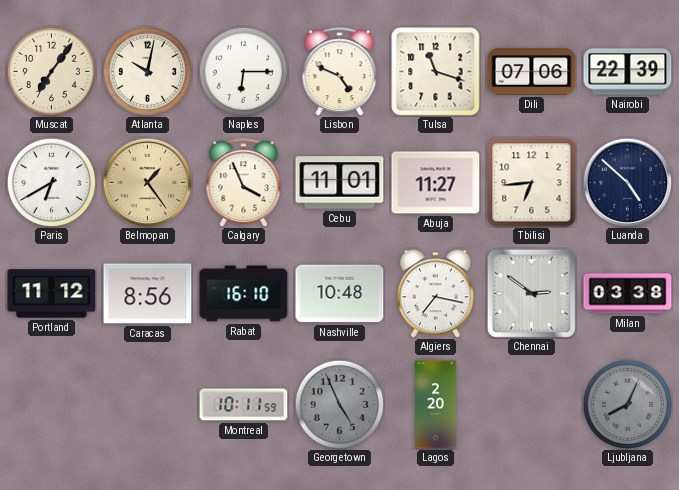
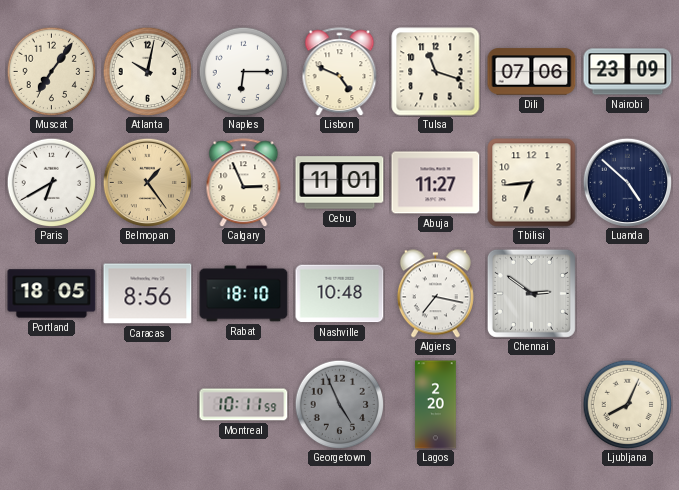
Nairobi: 22:39 -> 23:09
Calgary: 3:56 -> 2:56
Portland: 11:12 -> 18:05
Rabat: 16:10 -> 18:10
Milan: 03:38 -> none
Ljubljana dial: grey -> cream
